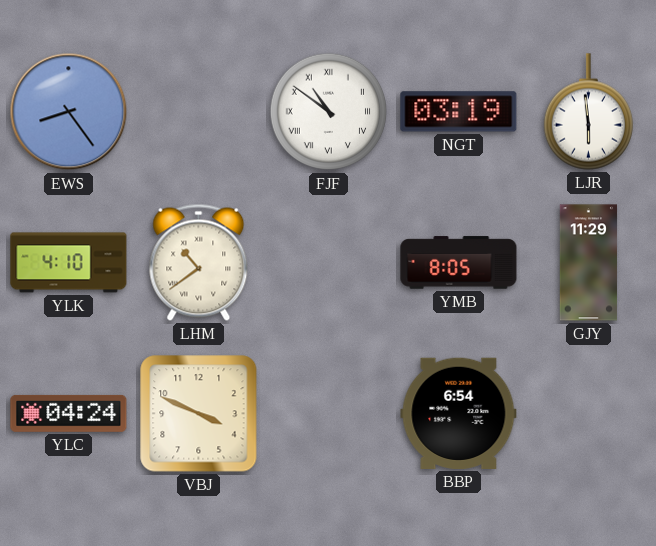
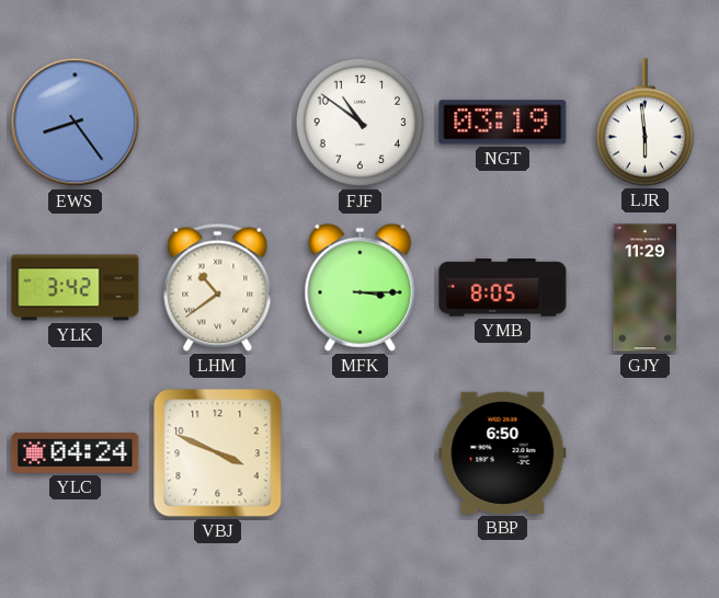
FJF numerals: Roman -> Arabic
YLK: 4:10 -> 3:42
MFK: none -> 3:15
BBP: 6:54 -> 6:50
